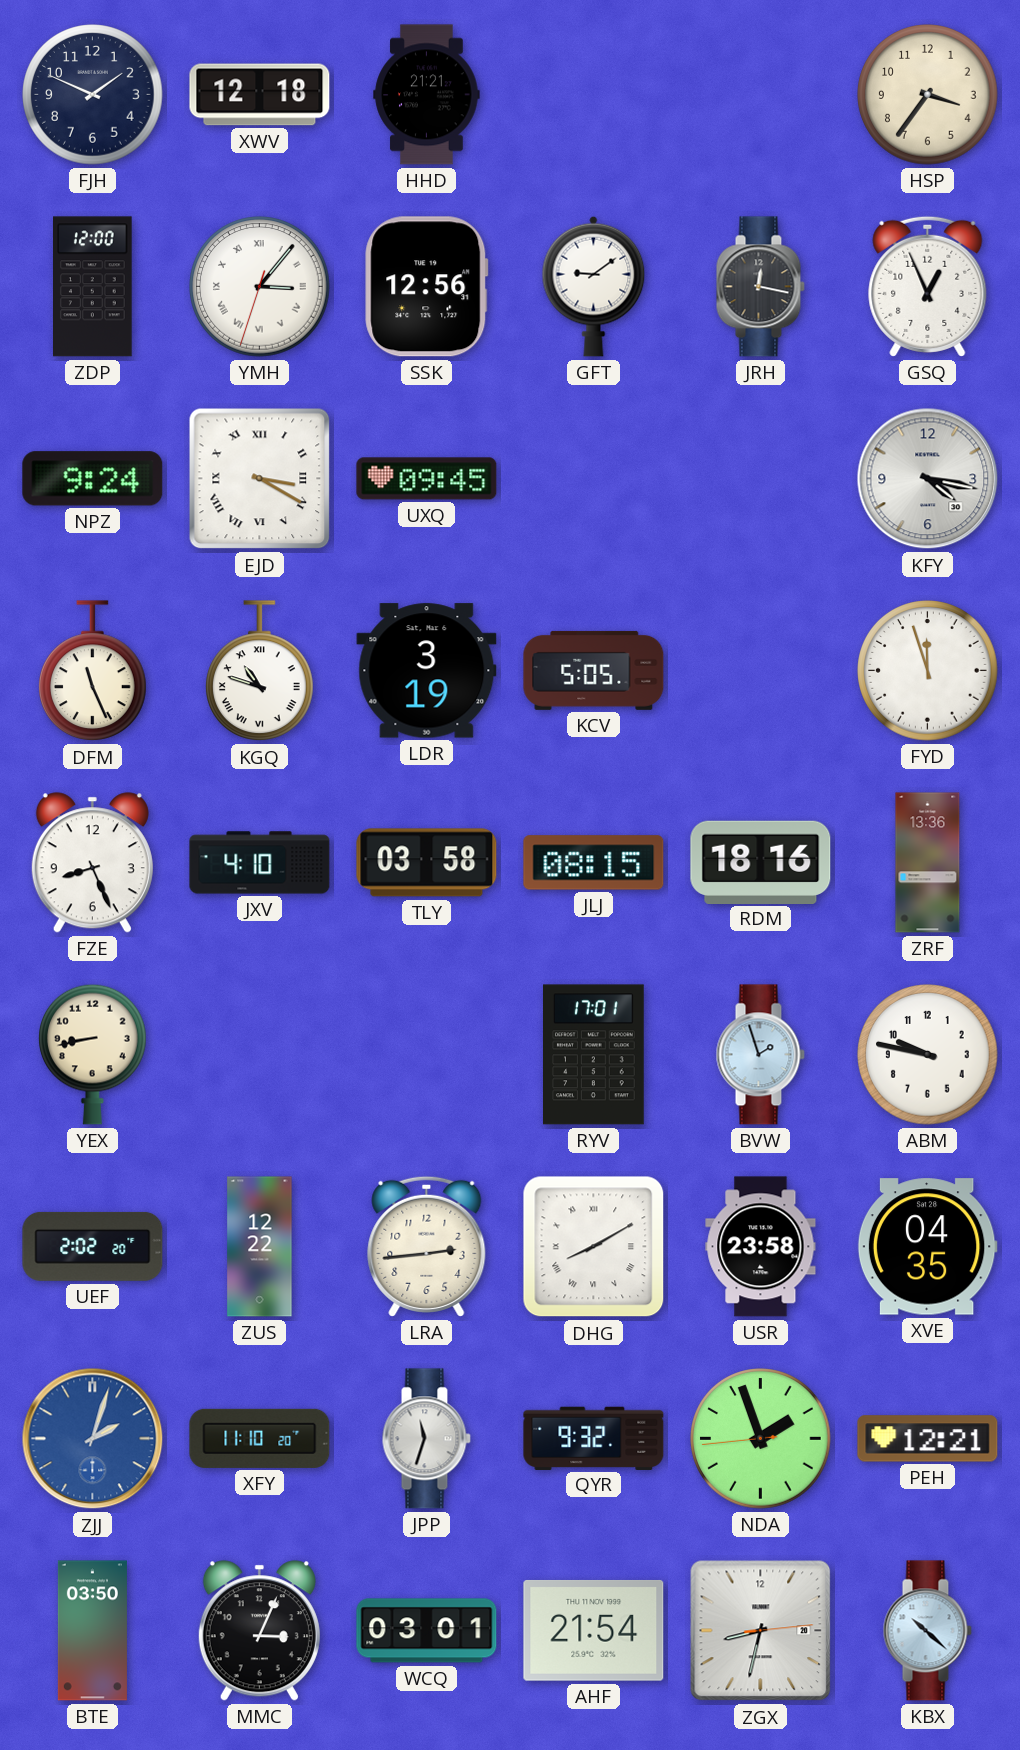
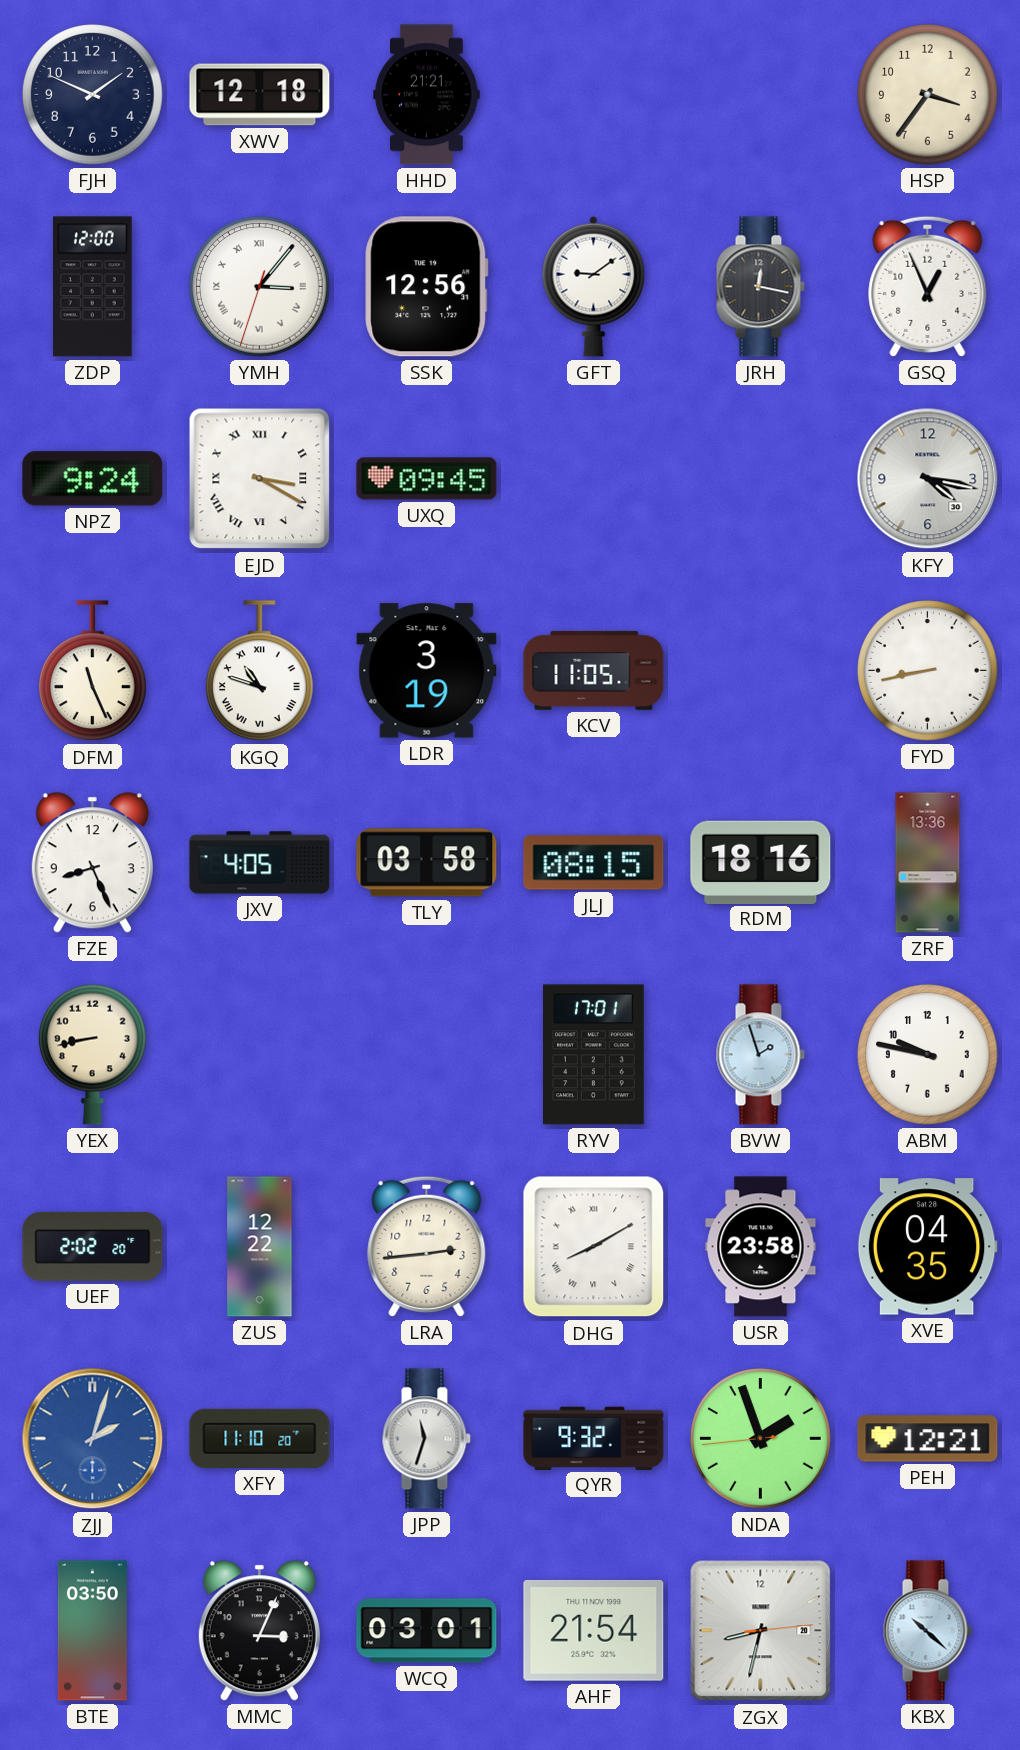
KCV: 5:05 -> 11:05
FYD: 11:57 -> 8:43
JXV: 4:10 -> 4:05
